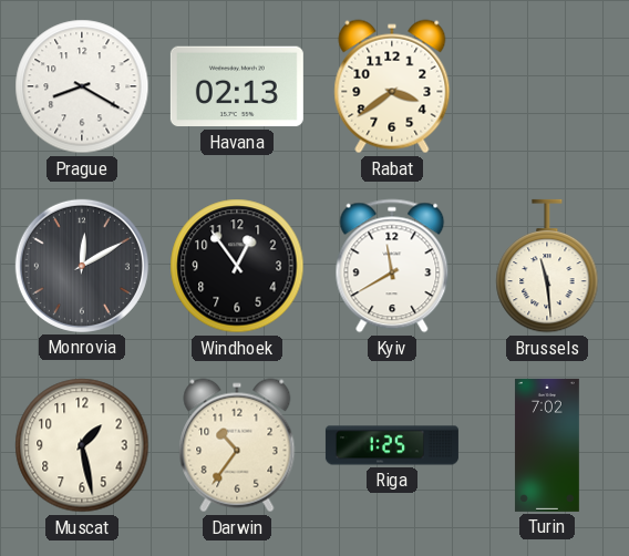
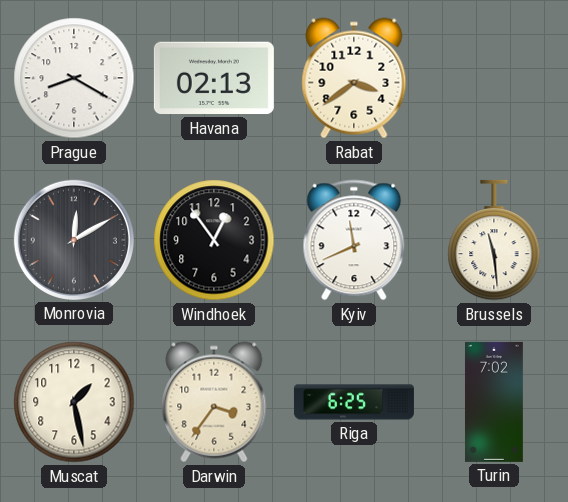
Kyiv: 11:40 -> 11:41
Darwin: 10:36 -> 3:36
Riga: 1:25 -> 6:25
